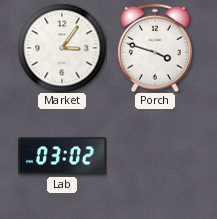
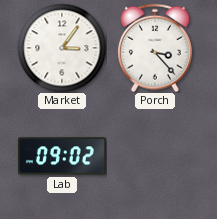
Porch: 3:48 -> 3:23
Lab: 03:02 -> 09:02
